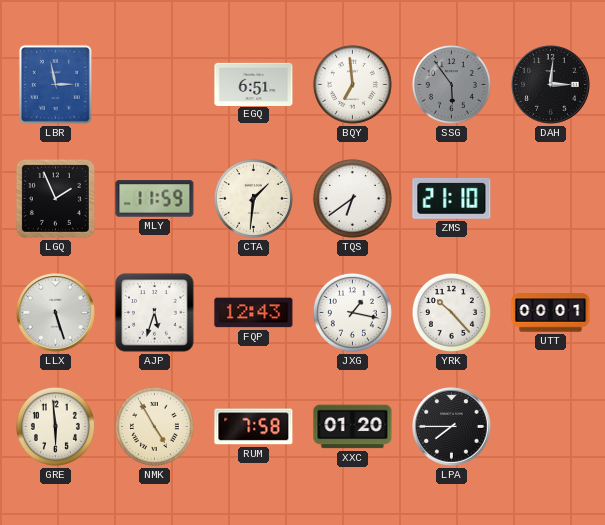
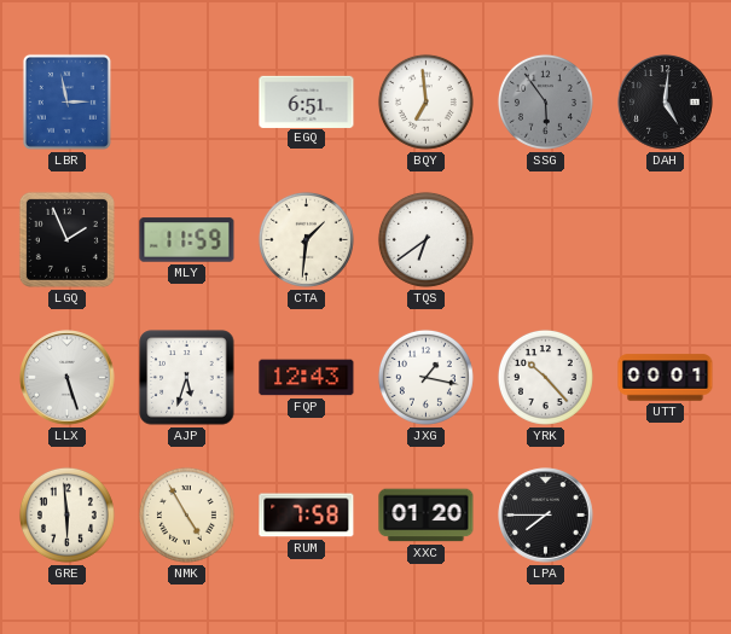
DAH: 3:01 -> 5:01
ZMS: 21:10 -> none
